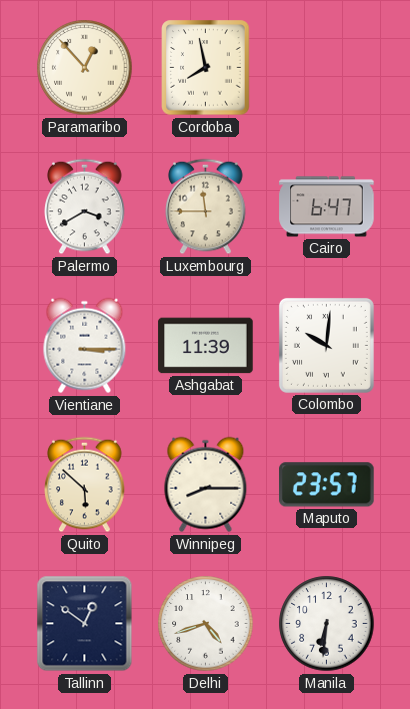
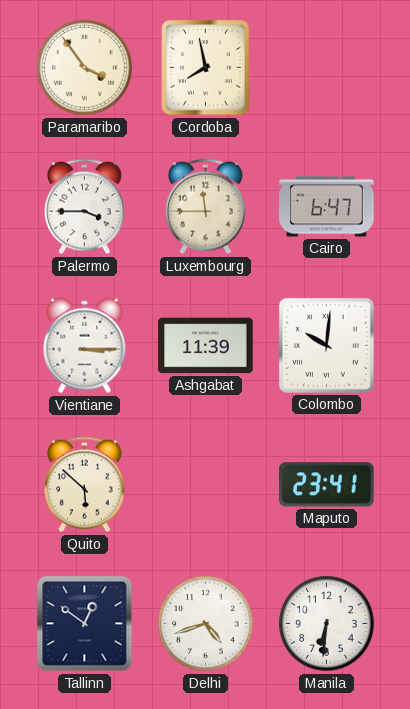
Paramaribo: 12:53 -> 3:54
Palermo: 3:40 -> 3:45
Winnipeg: 8:15 -> none
Maputo: 23:57 -> 23:41
